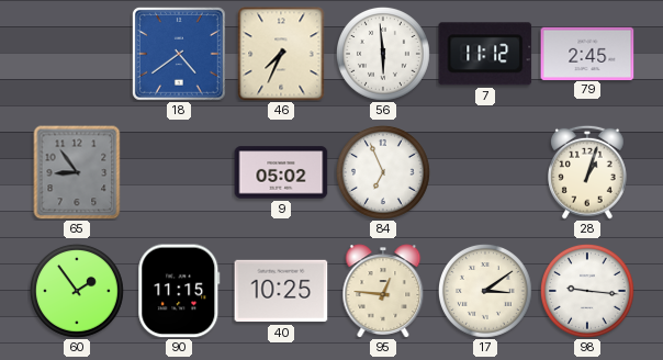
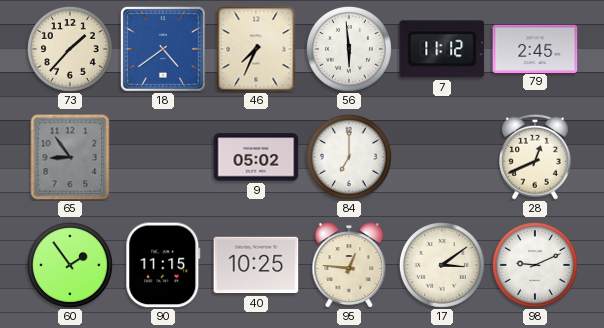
73: none -> 1:37
84: 6:56 -> 7:00
28: 1:03 -> 12:41
98: 9:16 -> 9:11
